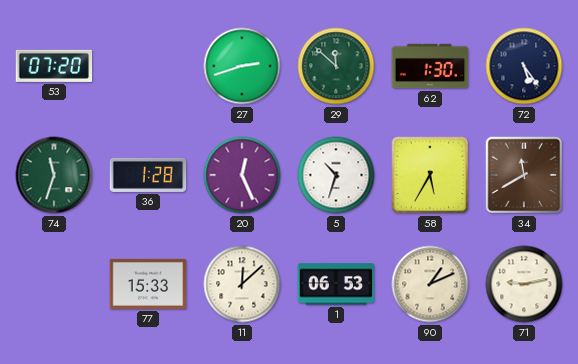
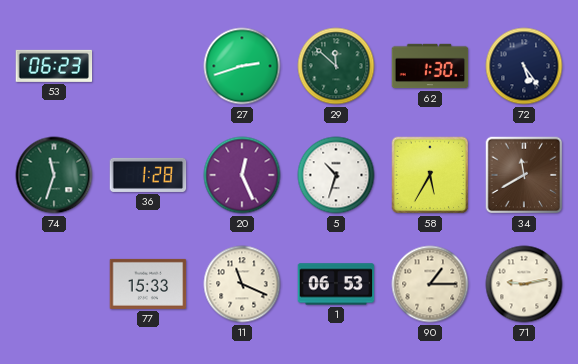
53: 07:20 -> 06:23
11: 12:08 -> 11:19
90: 1:11 -> 1:15
